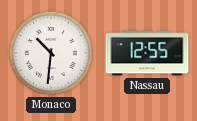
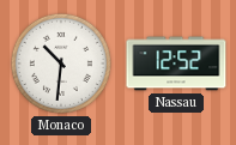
Nassau: 12:55 -> 12:52
